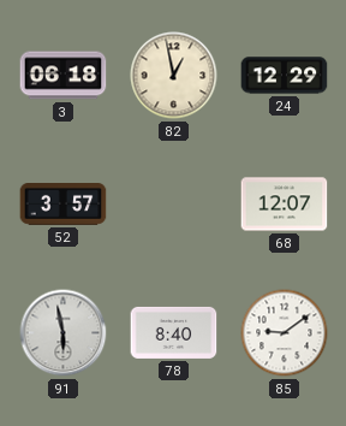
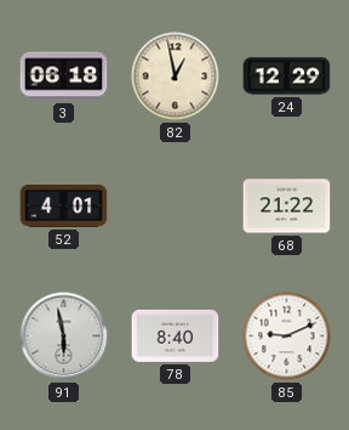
52: 3:57 -> 4:01
68: 12:07 -> 21:22
85: 9:09 -> 9:11
